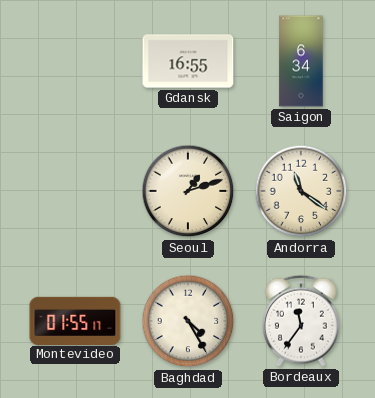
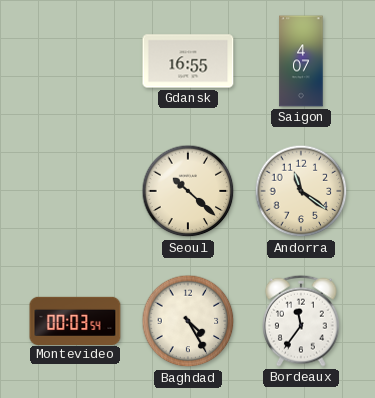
Saigon: 6:34 -> 4:07
Seoul: 1:12 -> 10:22
Montevideo: 01:55 -> 00:03
